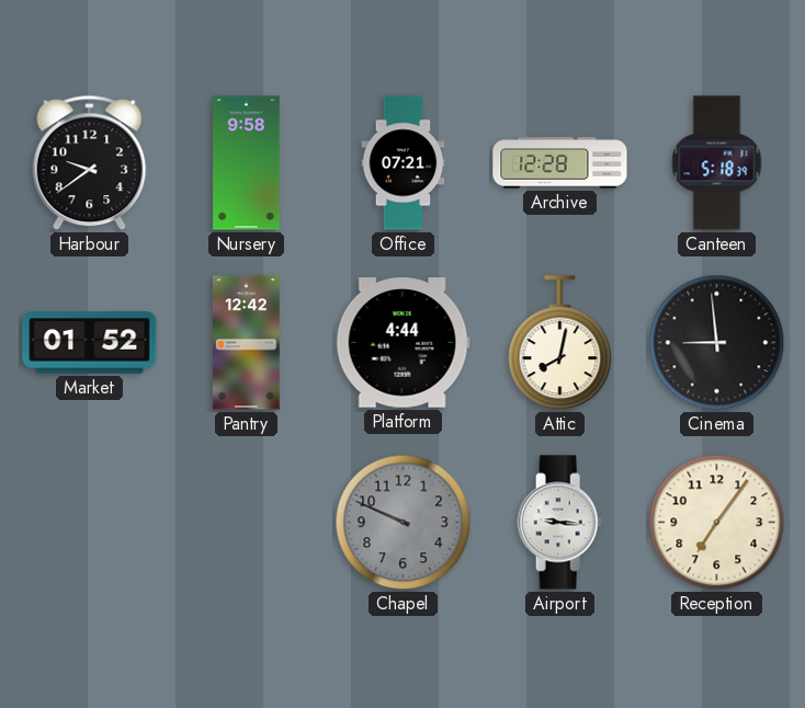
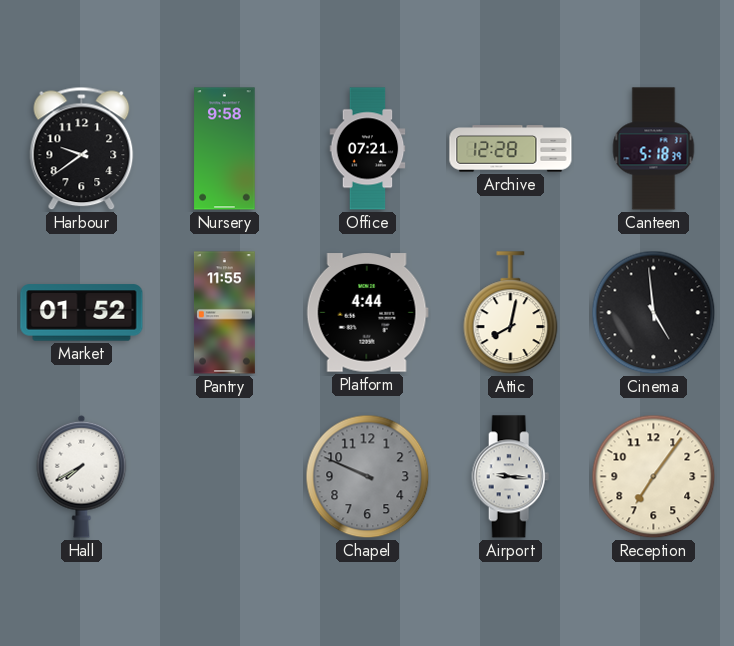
Pantry: 12:42 -> 11:55
Cinema: 8:59 -> 4:59
Hall: none -> 7:40
